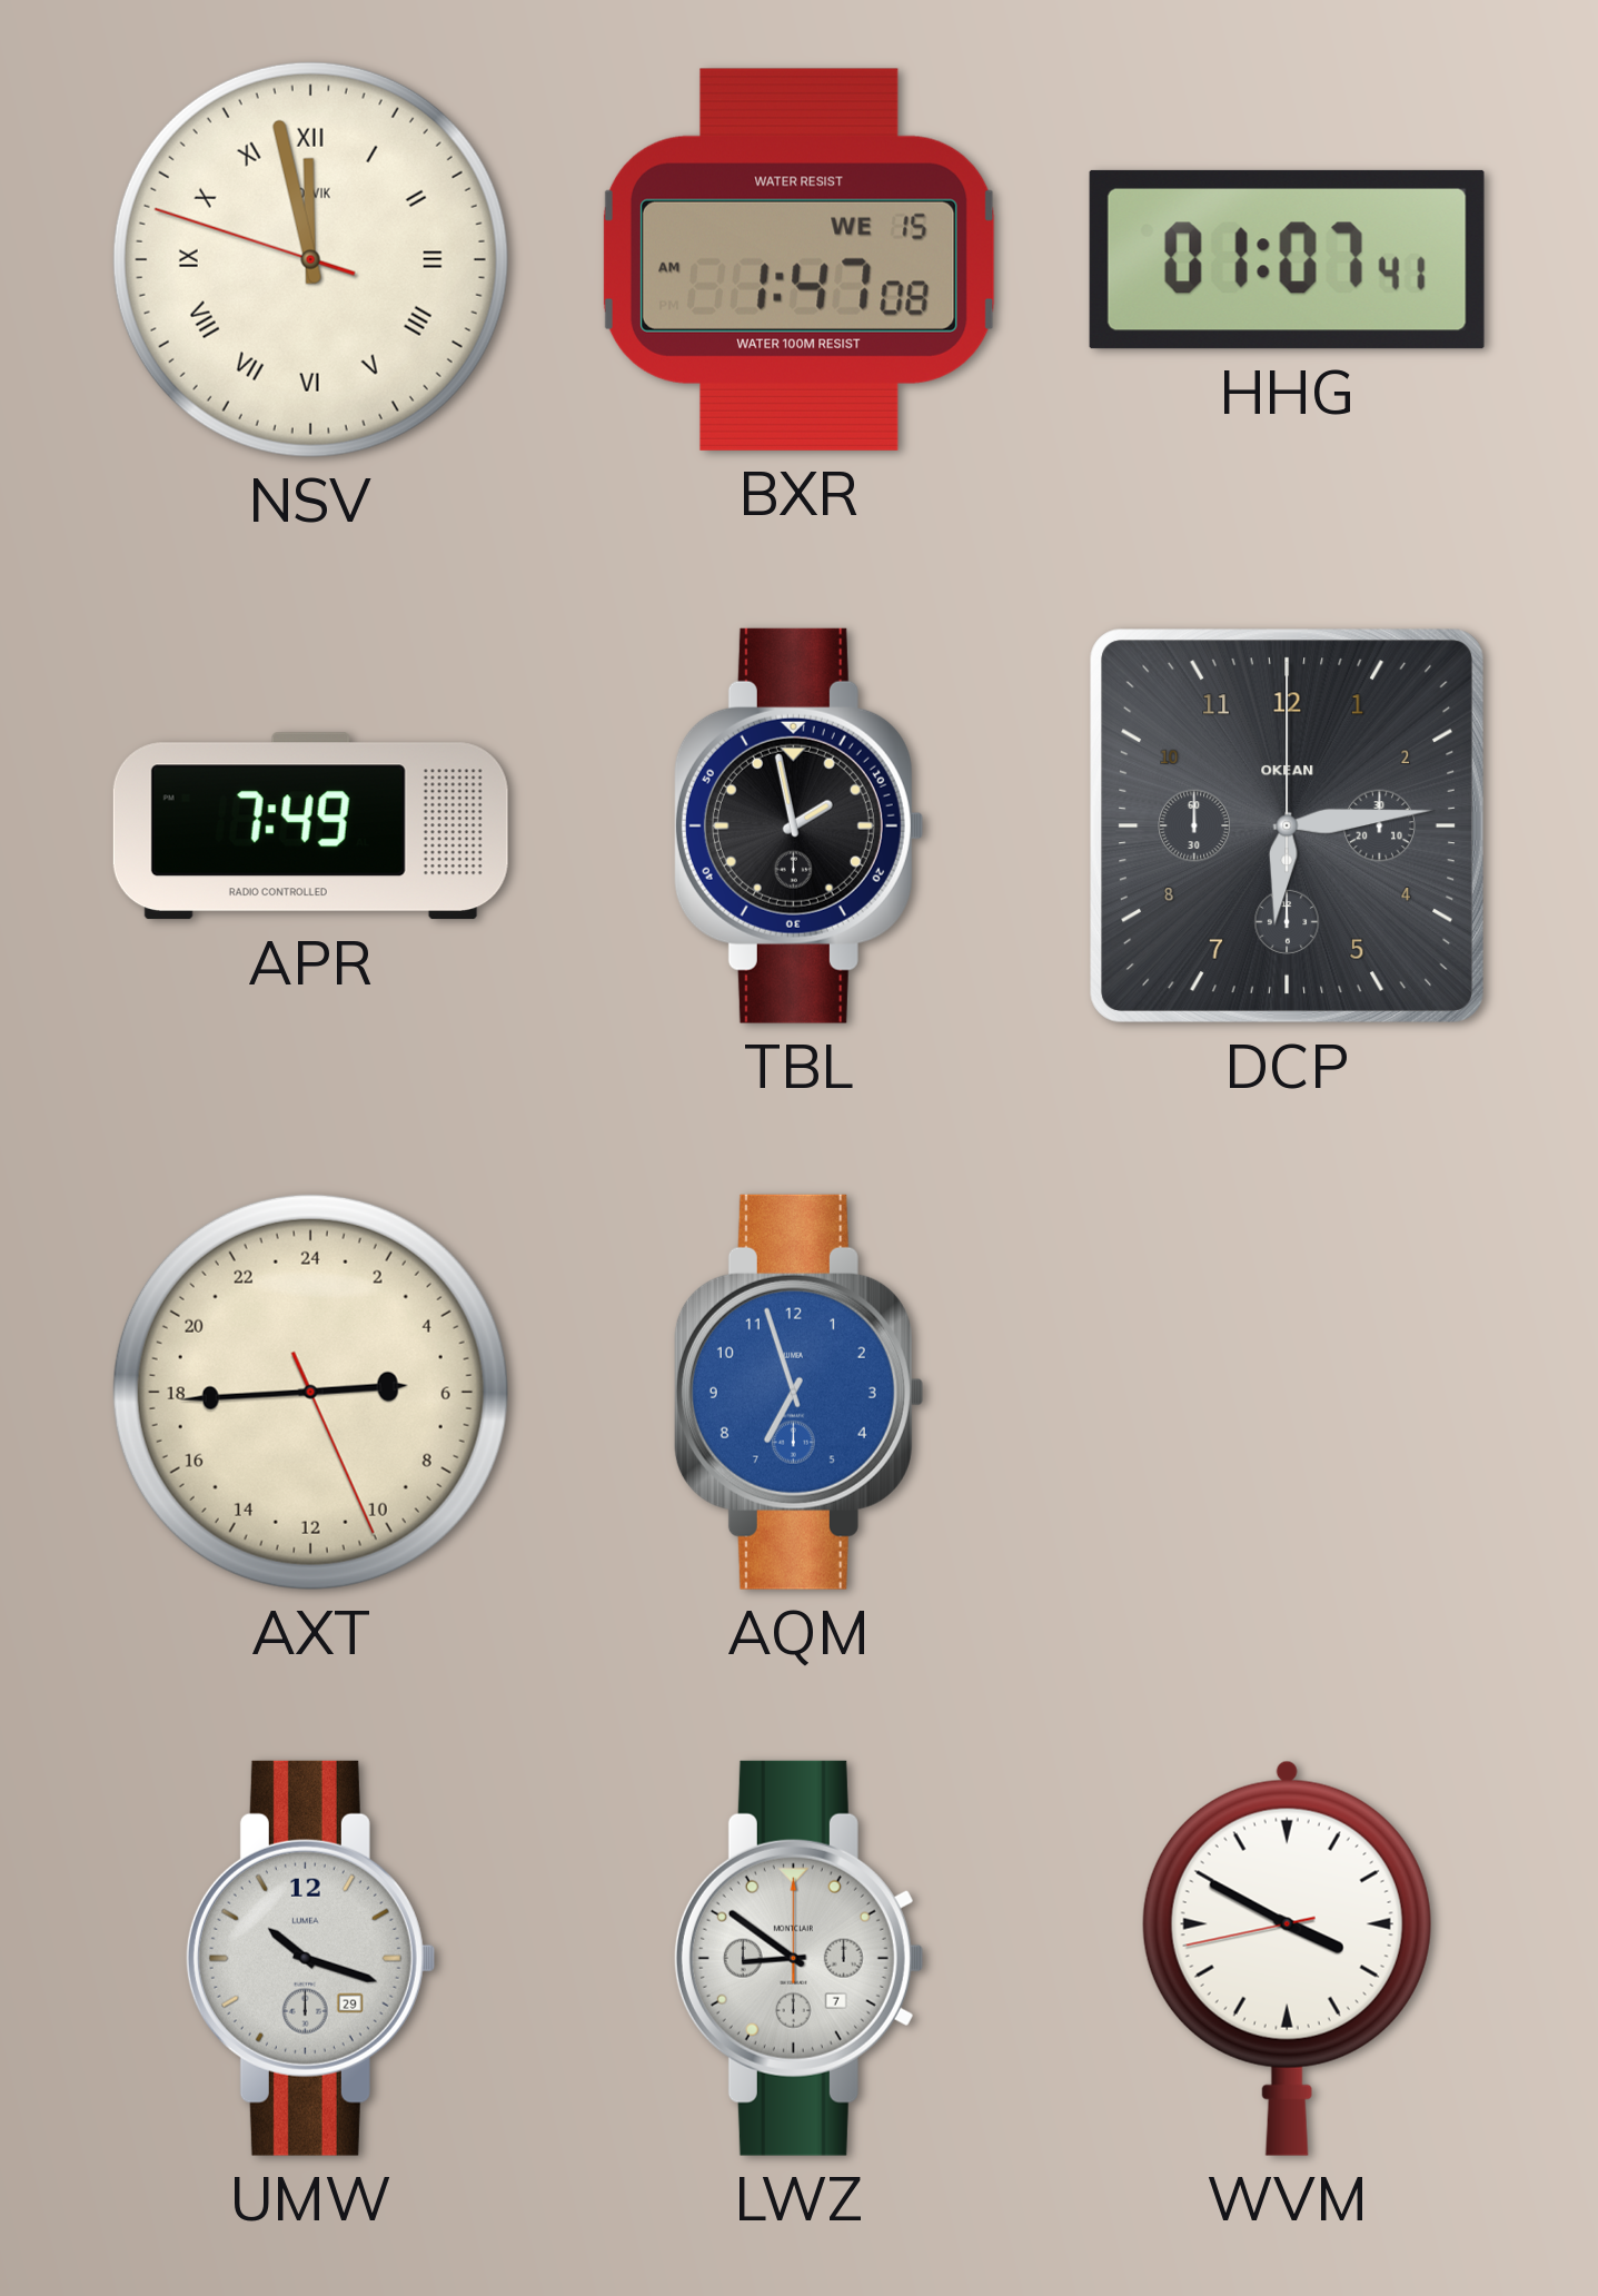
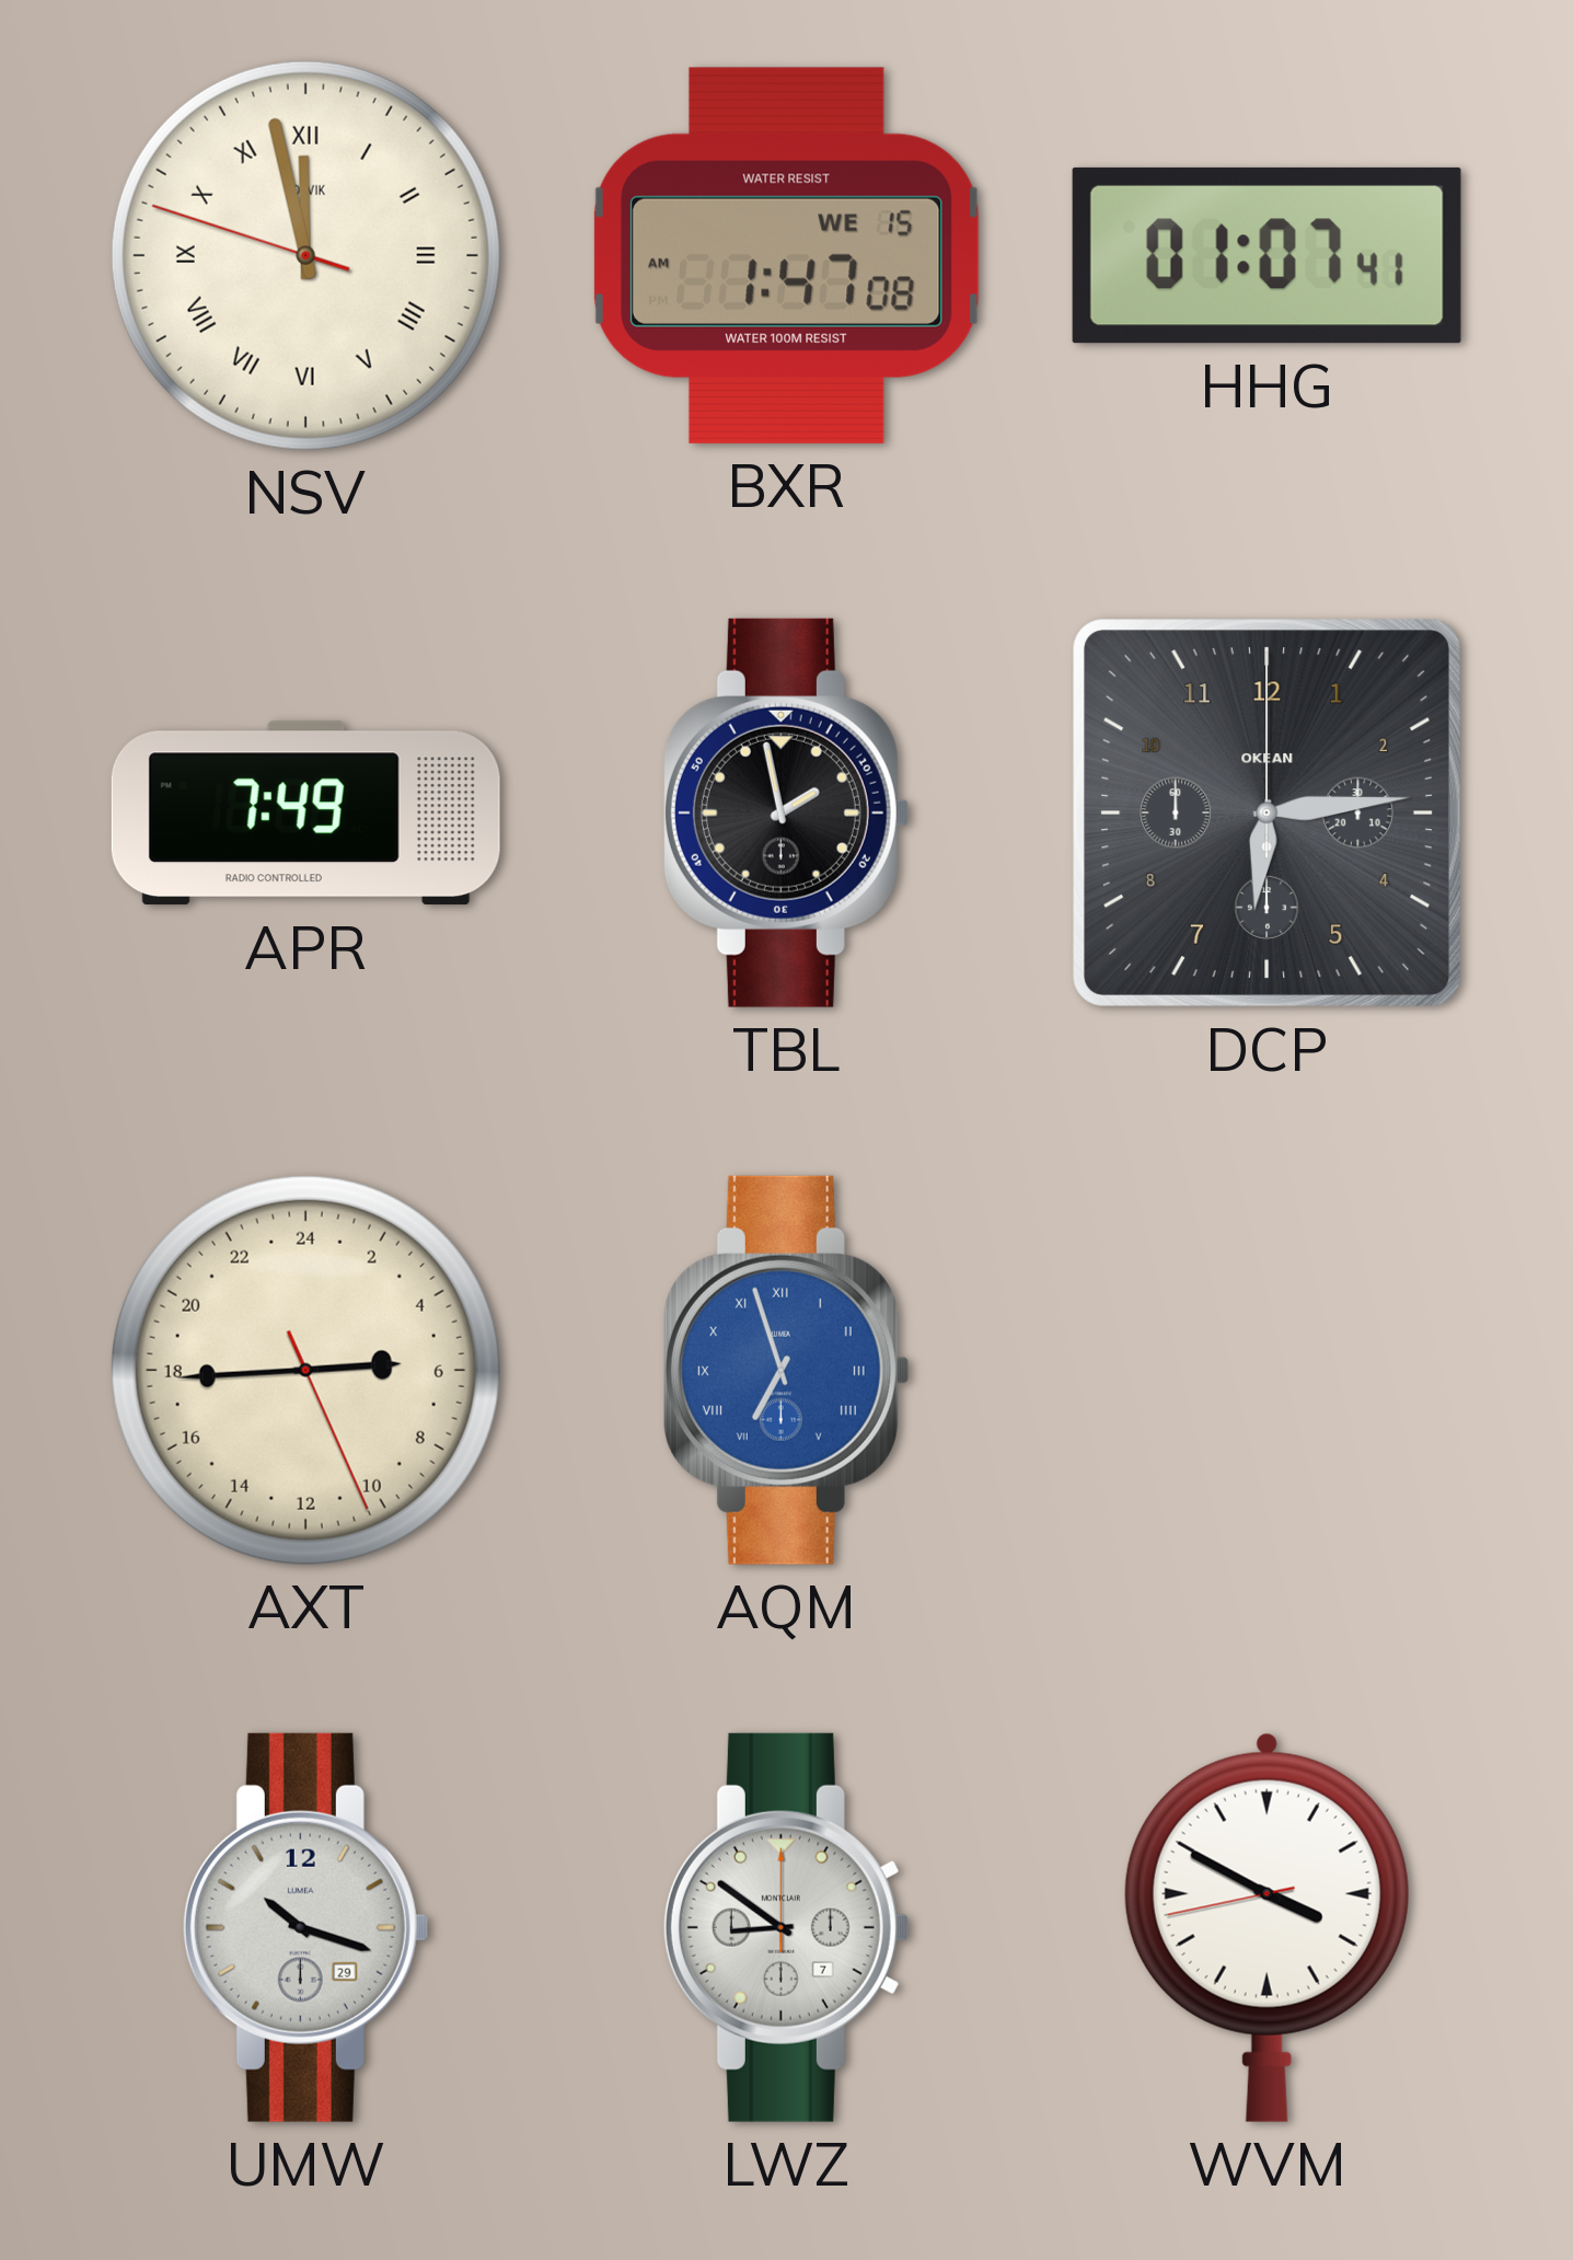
AQM numerals: Arabic -> Roman
